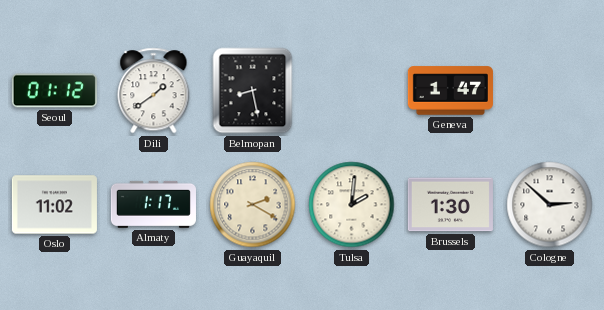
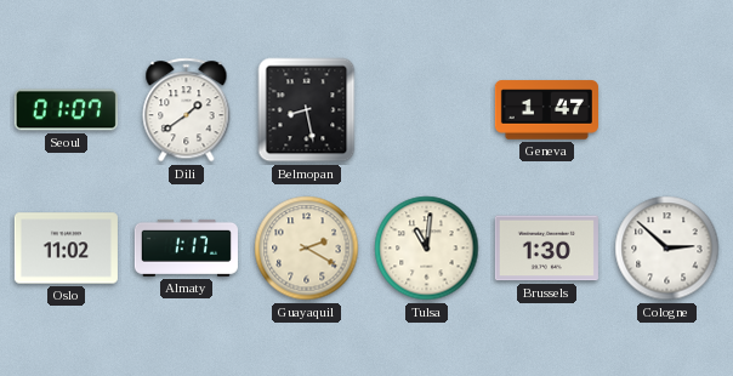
Seoul: 01:12 -> 01:07
Tulsa: 2:01 -> 11:01
